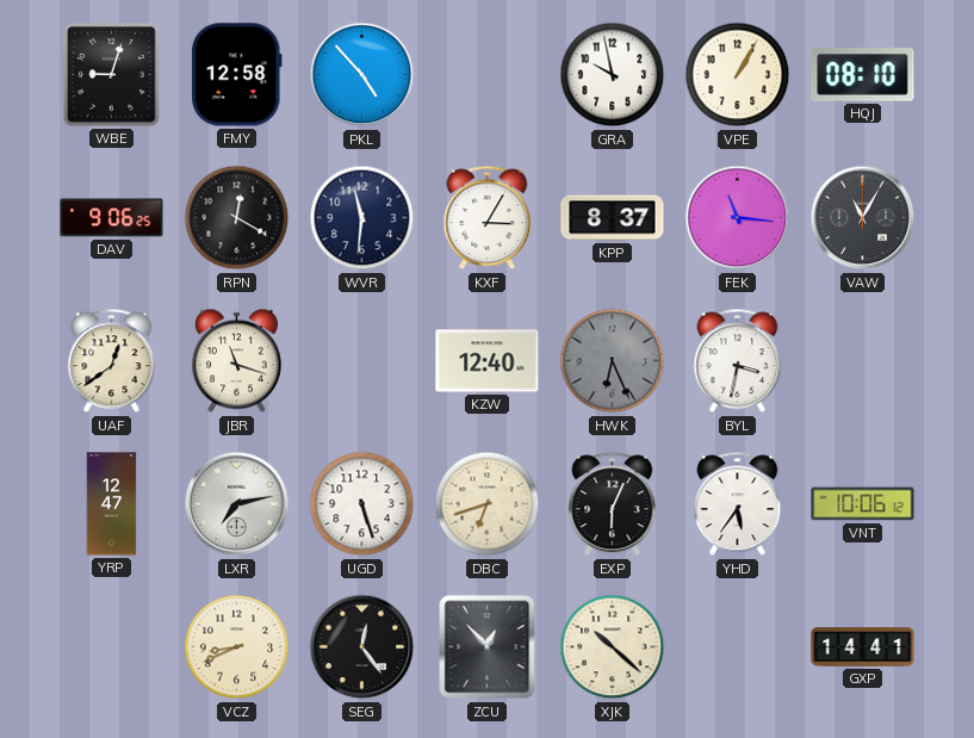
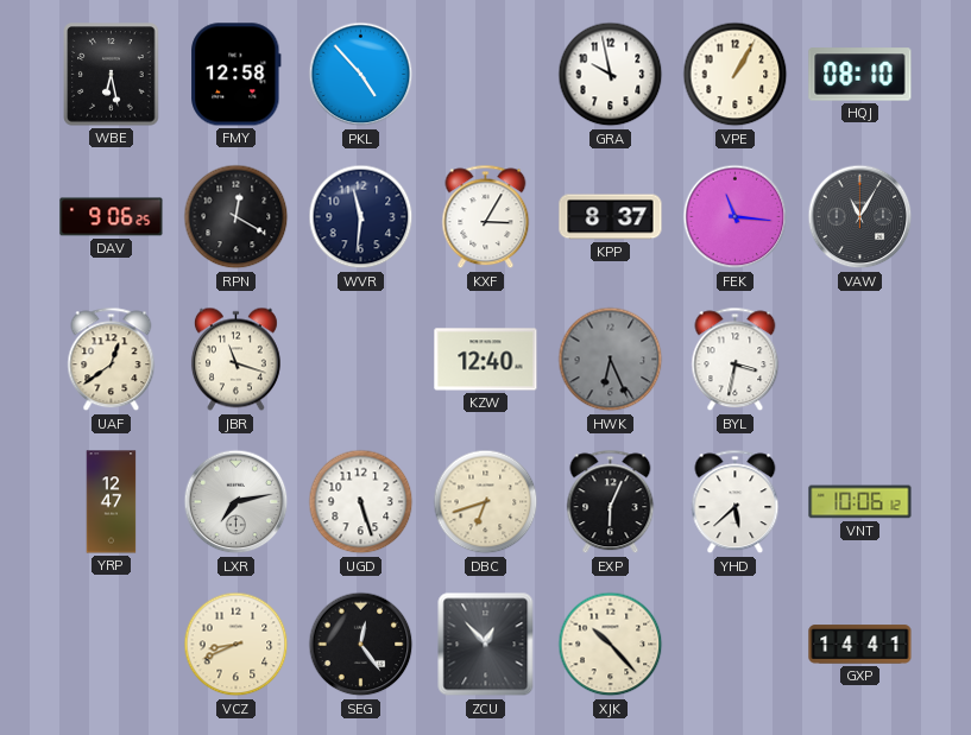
WBE: 9:03 -> 6:28
YHD: 5:36 -> 5:38
XJK: 10:22 -> 10:23
